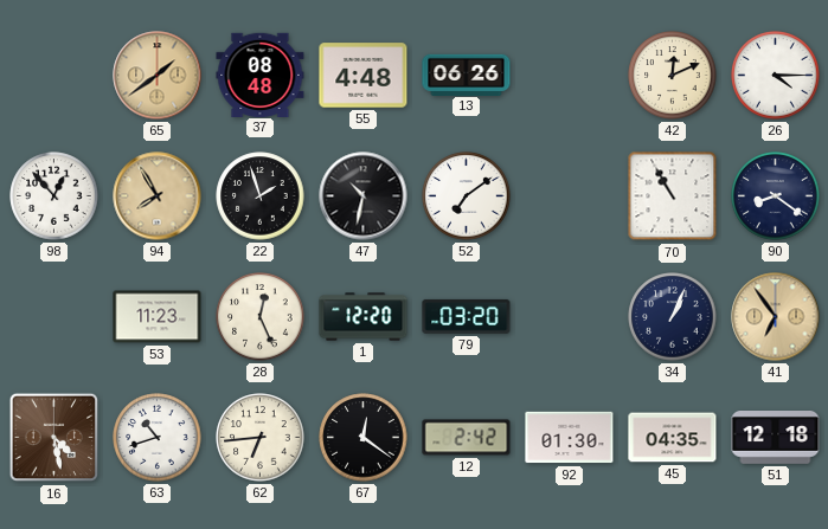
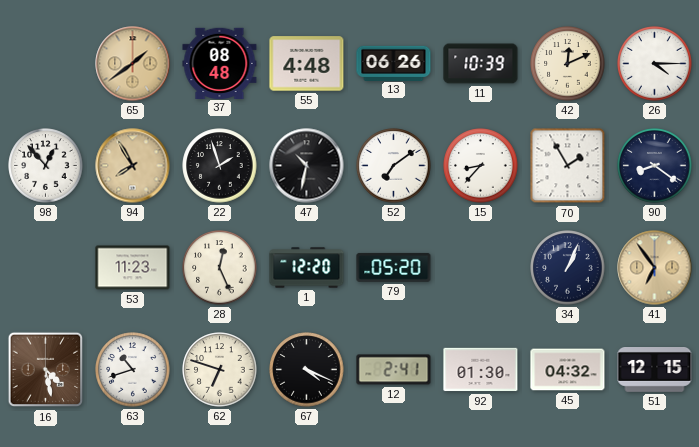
11: none -> 10:39
15: none -> 8:37
70: 10:55 -> 1:55
79: 03:20 -> 05:20
62: 6:44 -> 6:48
67: 12:21 -> 4:19
12: 2:42 -> 2:41
45: 04:35 -> 04:32
51: 12:18 -> 12:15
